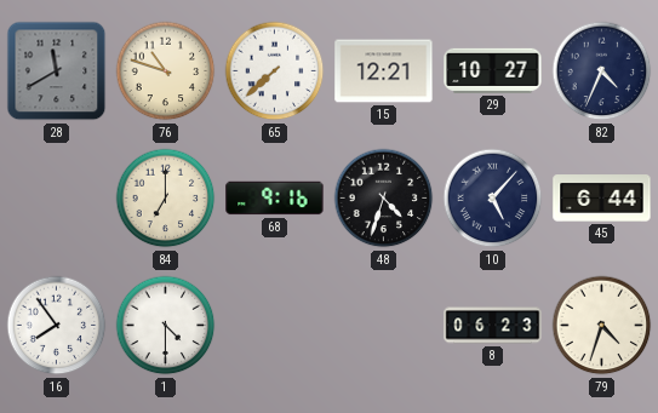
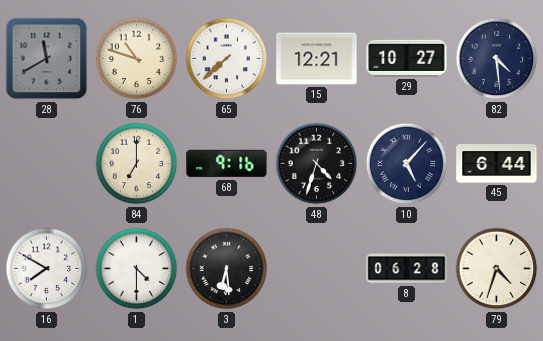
82: 4:34 -> 4:29
16: 7:54 -> 7:50
3: none -> 6:29
8: 06:23 -> 06:28
